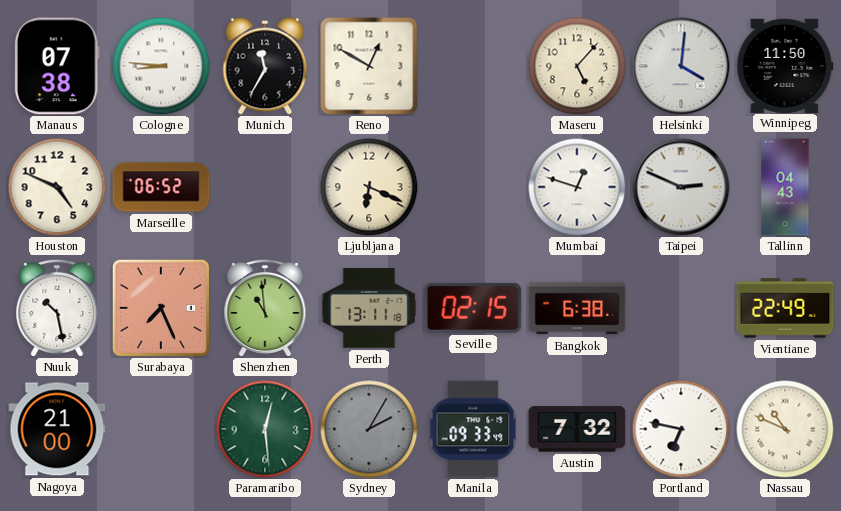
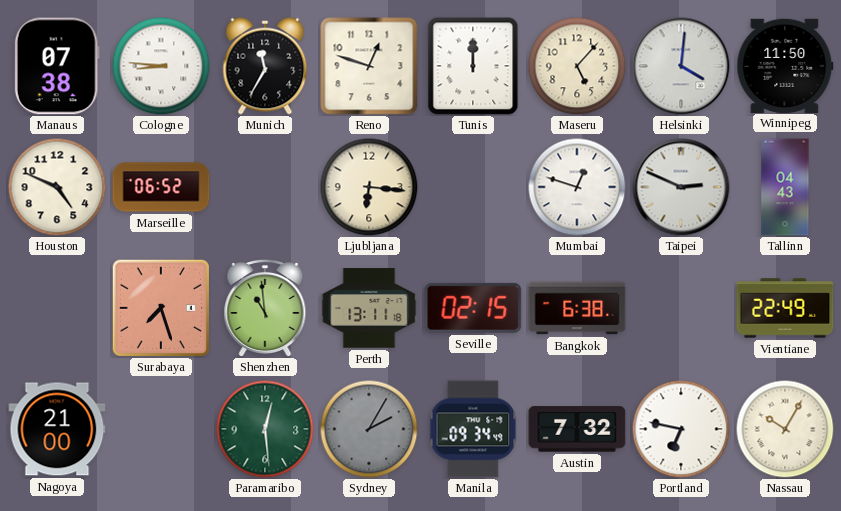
Reno: 12:50 -> 12:48
Tunis: none -> 12:00
Ljubljana: 6:19 -> 6:16
Nuuk: 10:28 -> none
Surabaya: 7:26 -> 7:27
Manila: 09:33 -> 09:34
Nassau: 10:49 -> 10:05
